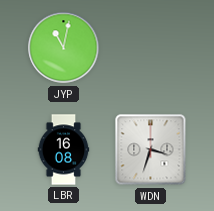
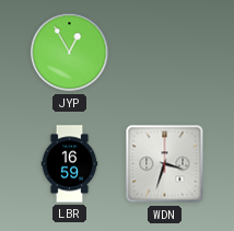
JYP: 11:02 -> 12:55
LBR: 16:08 -> 16:59
